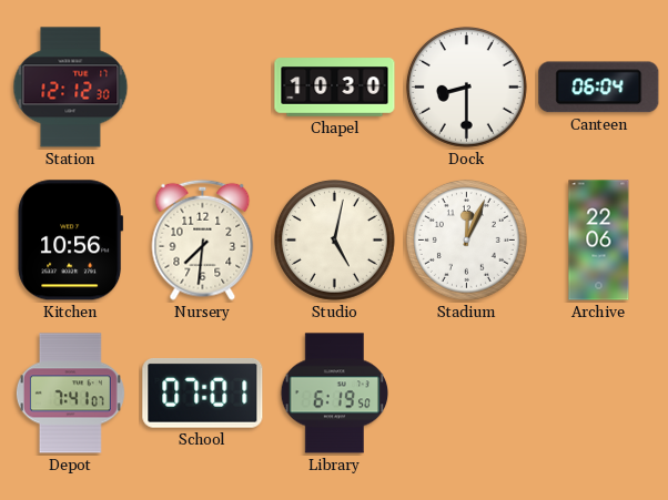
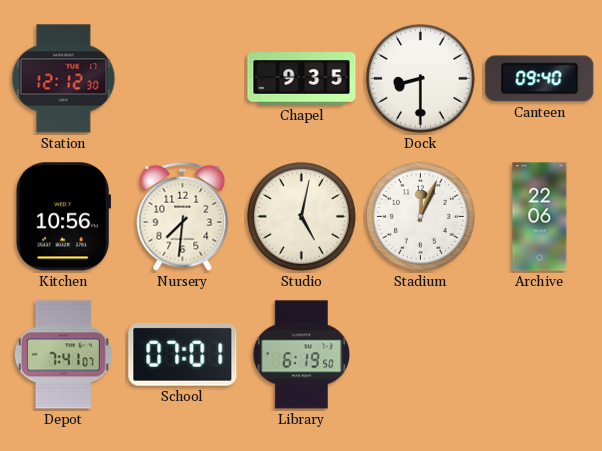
Chapel: 10:30 -> 9:35
Canteen: 06:04 -> 09:40
